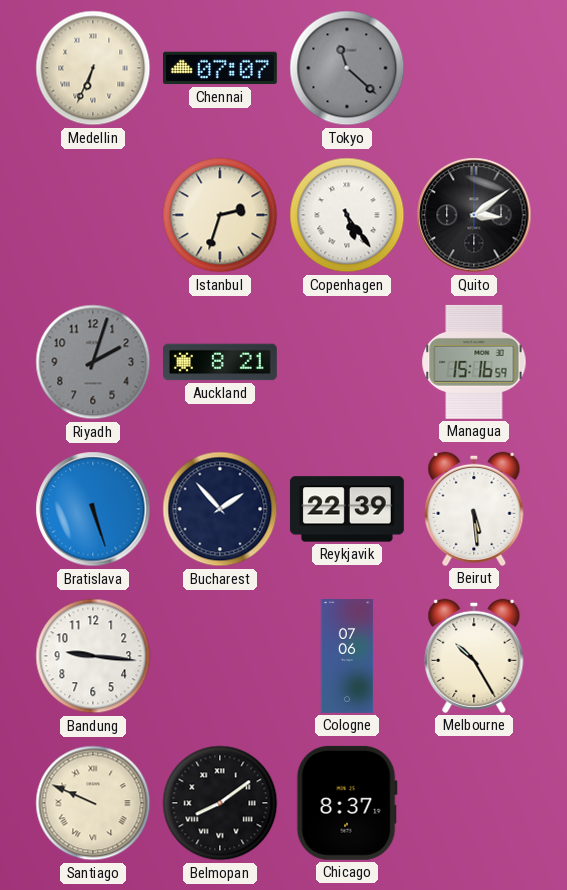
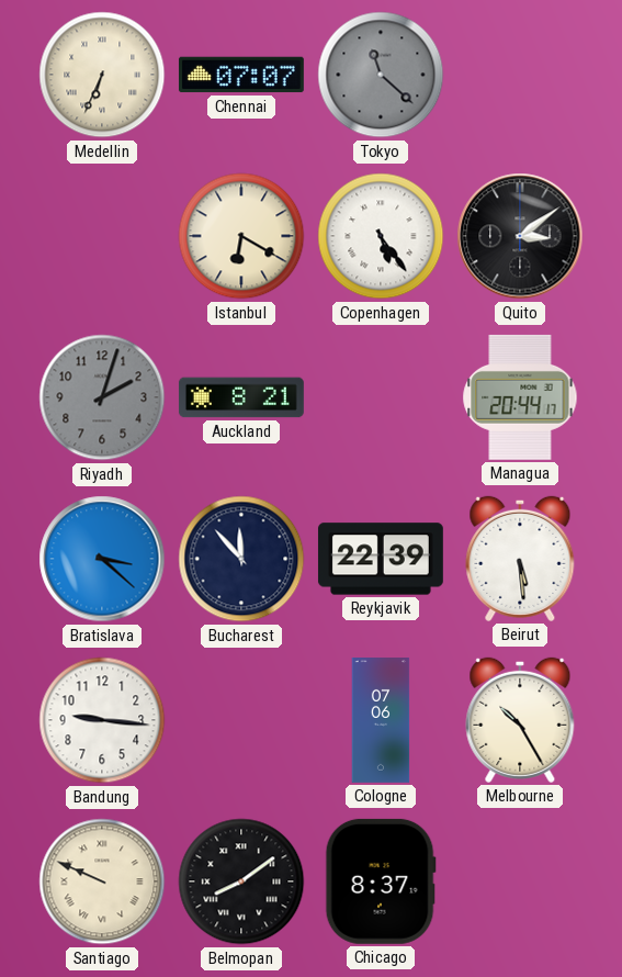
Istanbul: 2:33 -> 6:20
Managua: 15:16 -> 20:44
Bratislava: 5:27 -> 3:22
Bucharest: 1:53 -> 11:53
